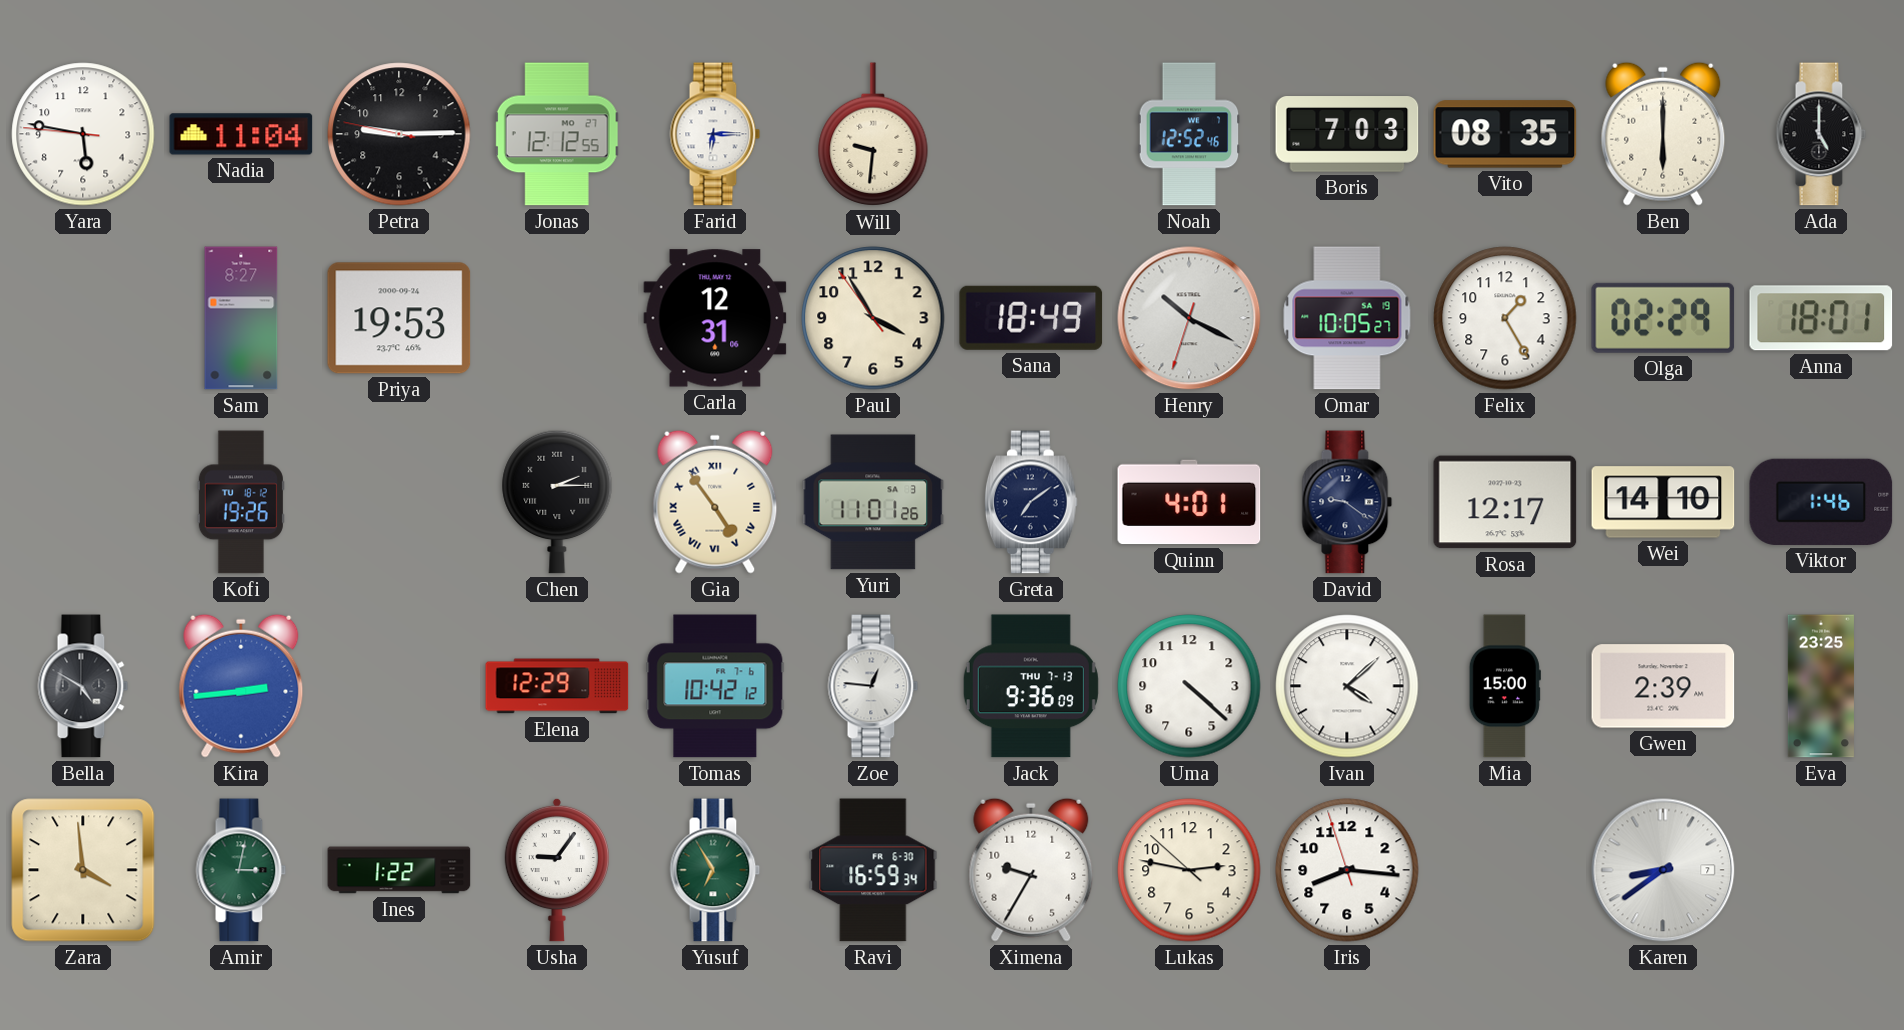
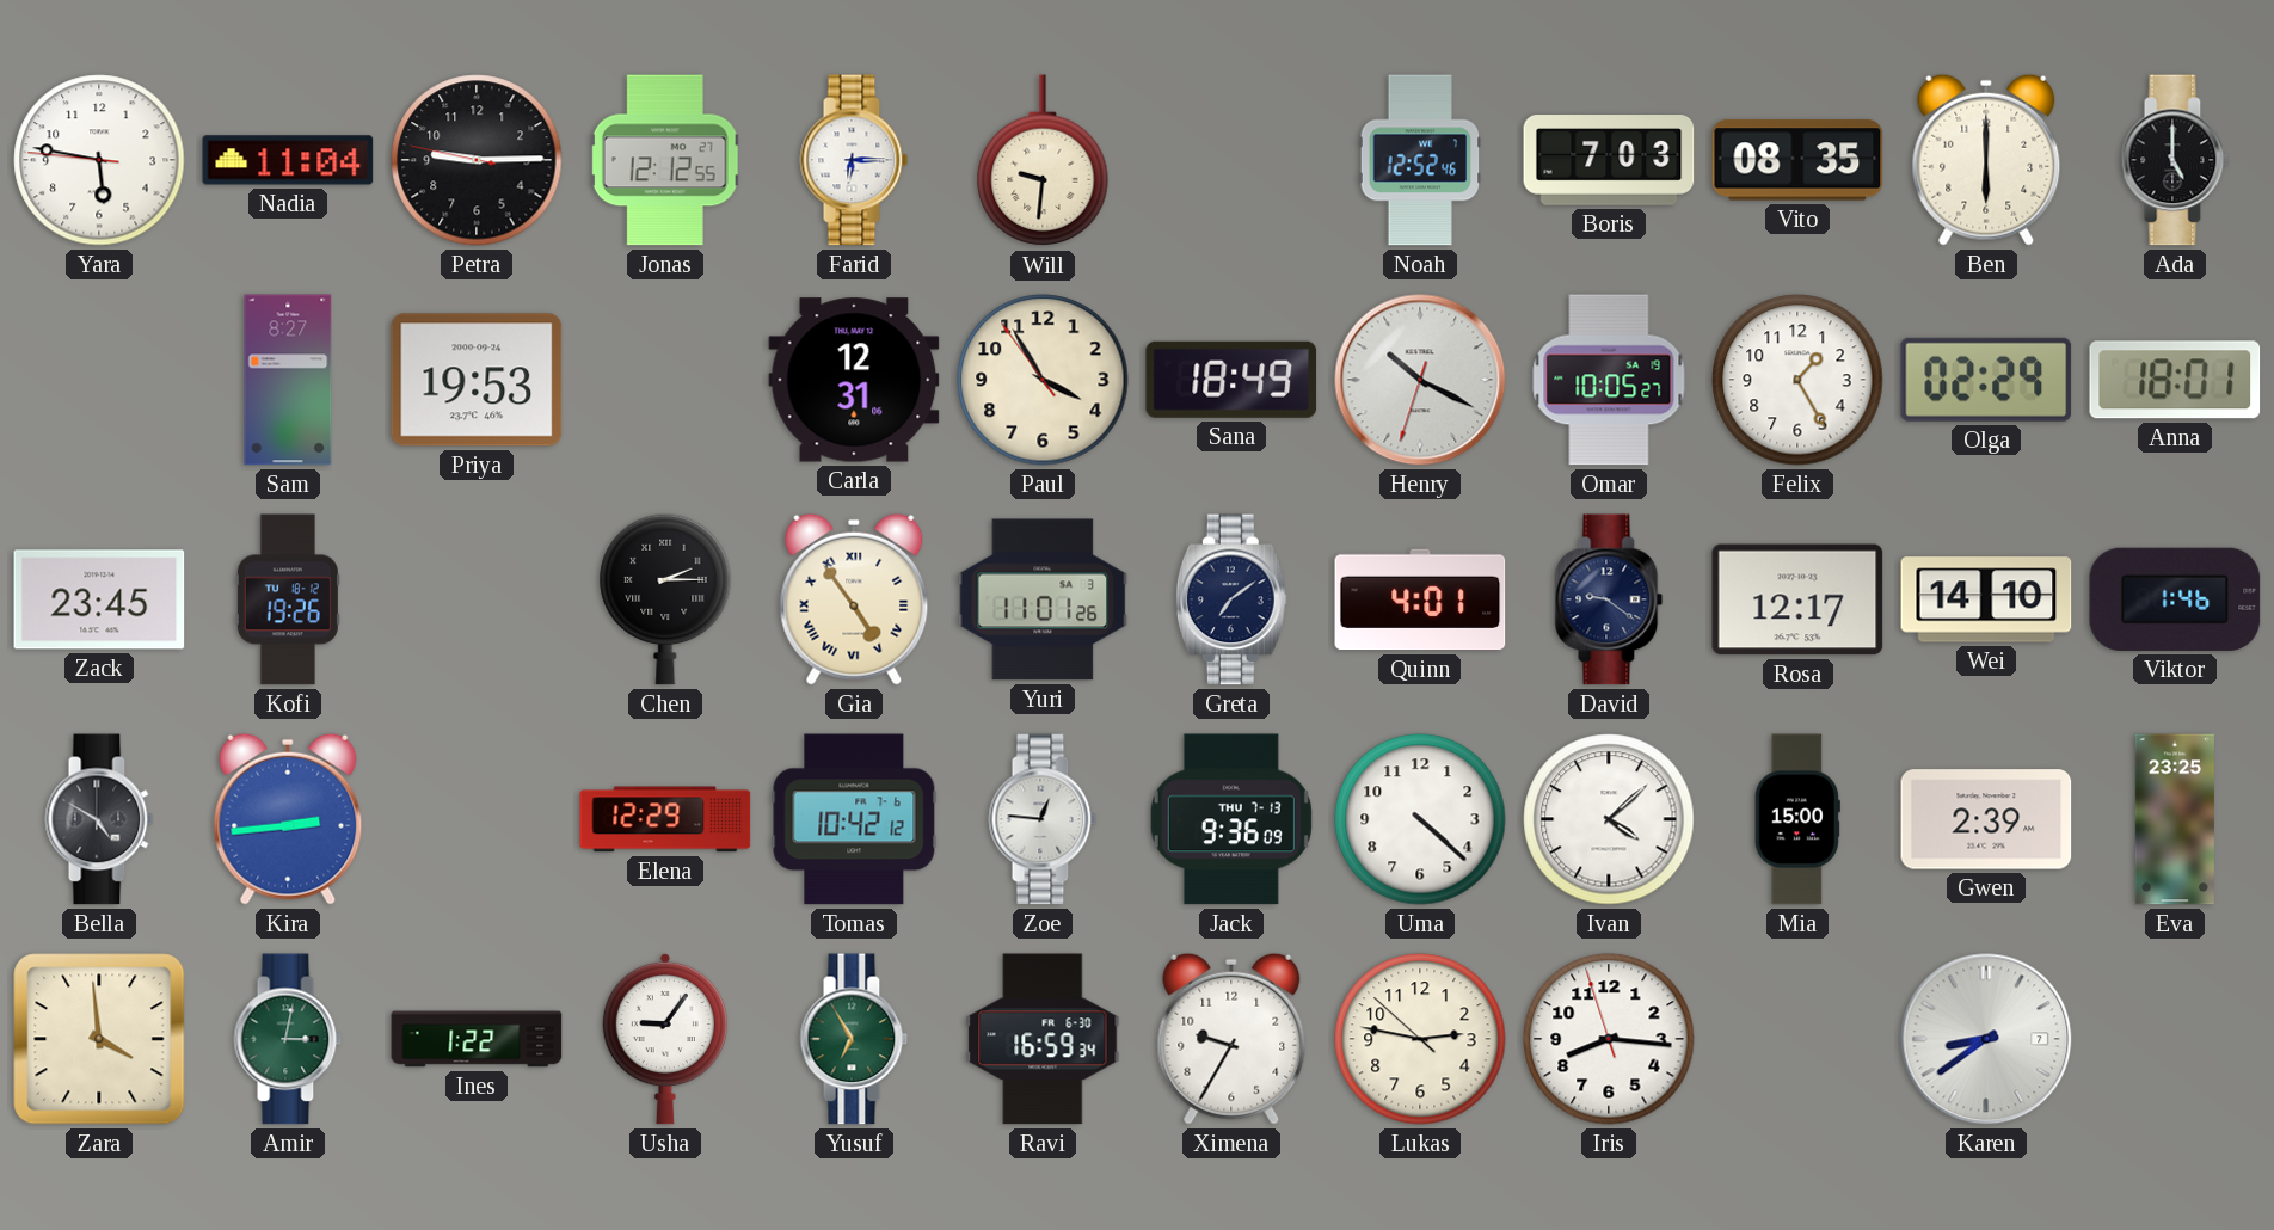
Zack: none -> 23:45
